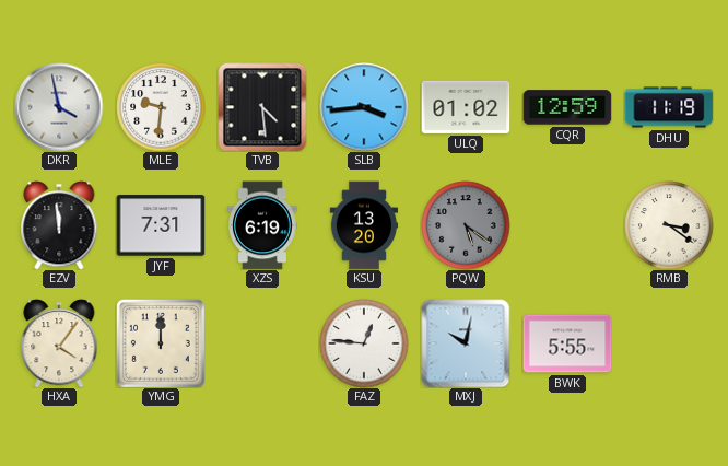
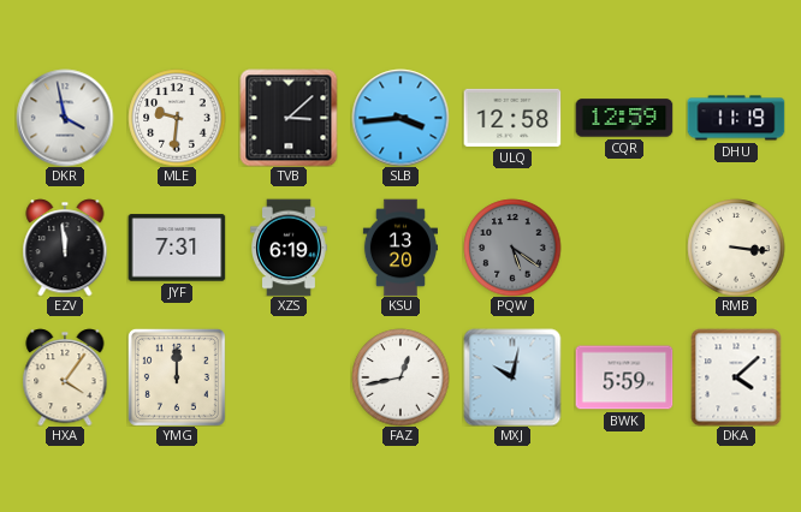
TVB: 4:29 -> 3:08
ULQ: 01:02 -> 12:58
RMB: 3:21 -> 3:16
FAZ: 12:46 -> 12:43
BWK: 5:55 -> 5:59
DKA: none -> 4:08
